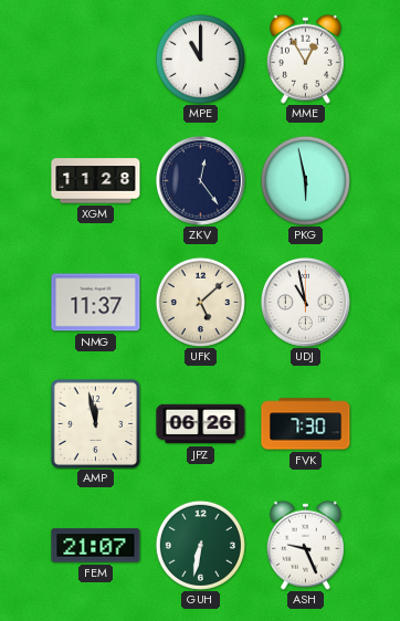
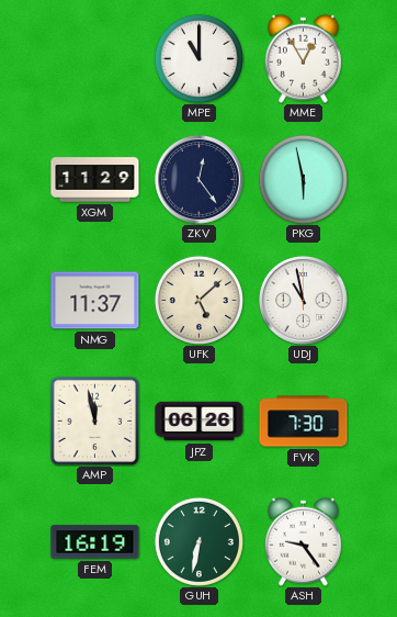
XGM: 11:28 -> 11:29
FEM: 21:07 -> 16:19
ASH: 9:26 -> 9:24
